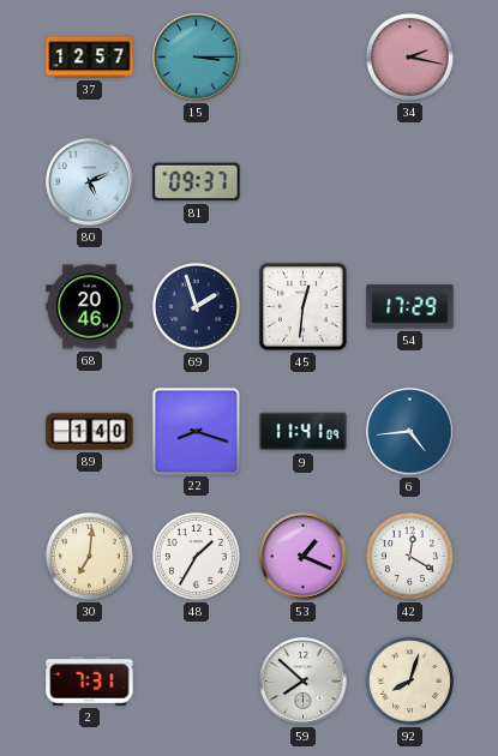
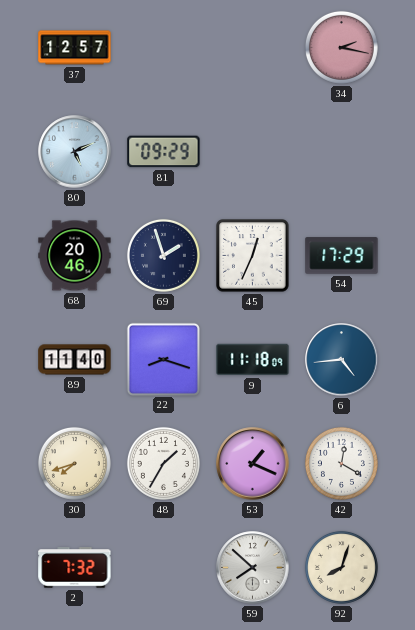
15: 3:15 -> none
81: 09:37 -> 09:29
45: 12:31 -> 12:34
89: 1:40 -> 11:40
9: 11:41 -> 11:18
30: 7:01 -> 7:42
2: 7:31 -> 7:32
